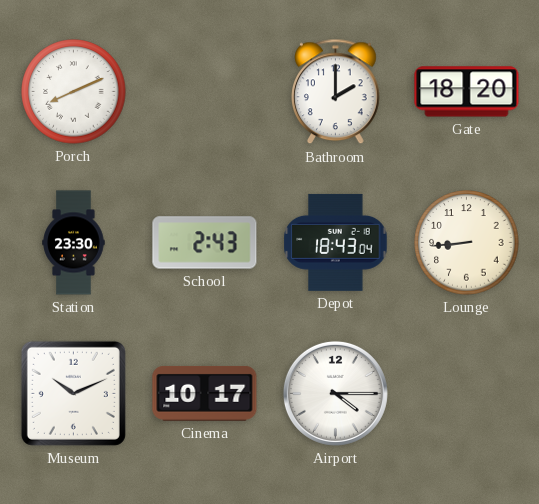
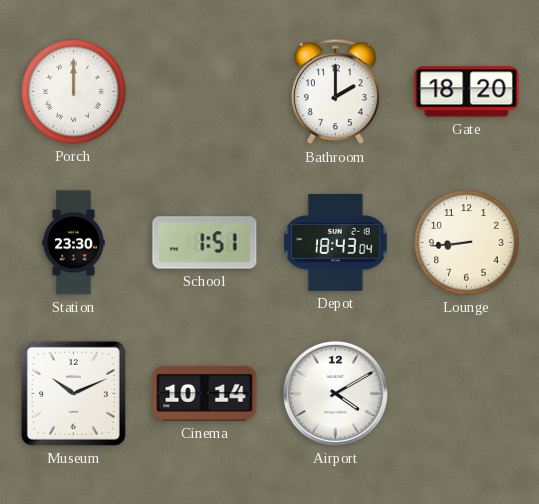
Porch: 8:11 -> 12:00
School: 2:43 -> 1:51
Cinema: 10:17 -> 10:14
Airport: 4:15 -> 4:10
